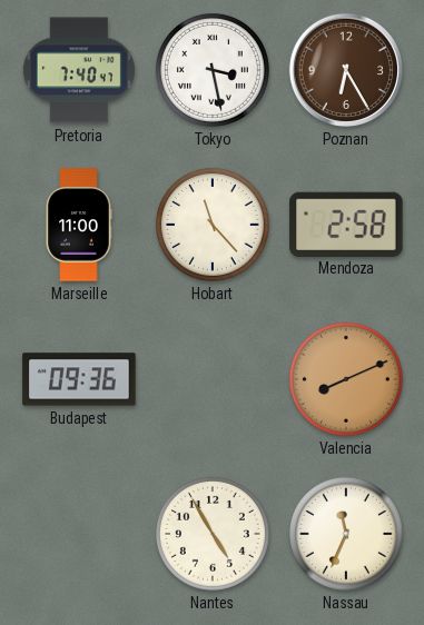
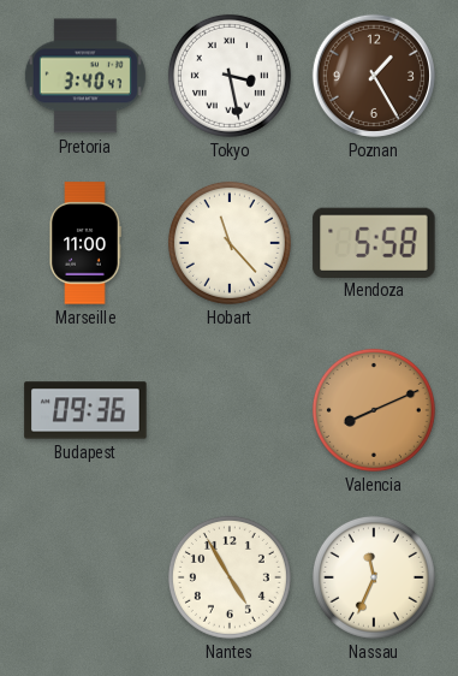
Pretoria: 7:40 -> 3:40
Poznan: 6:25 -> 1:25
Mendoza: 2:58 -> 5:58
